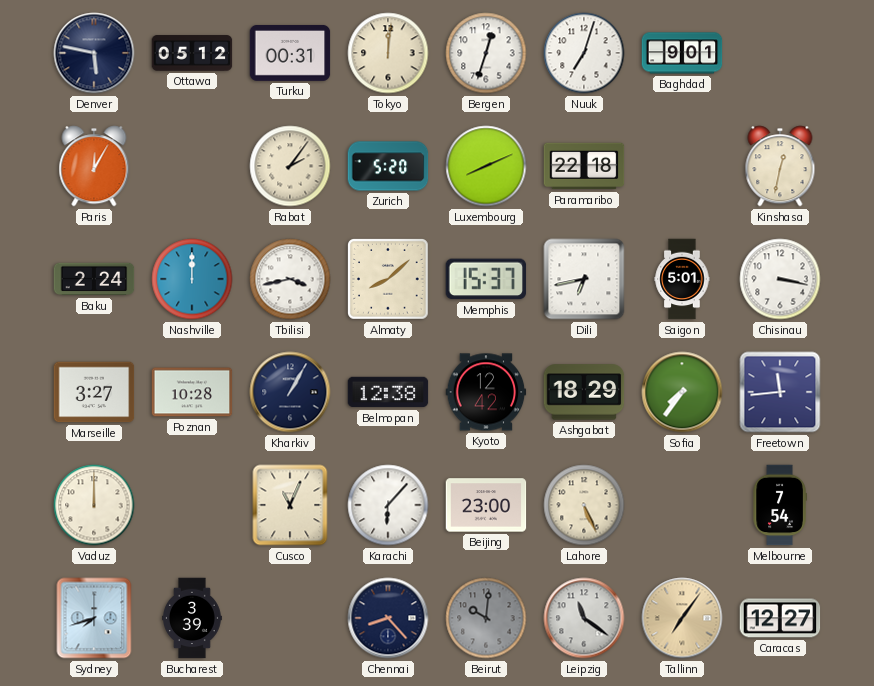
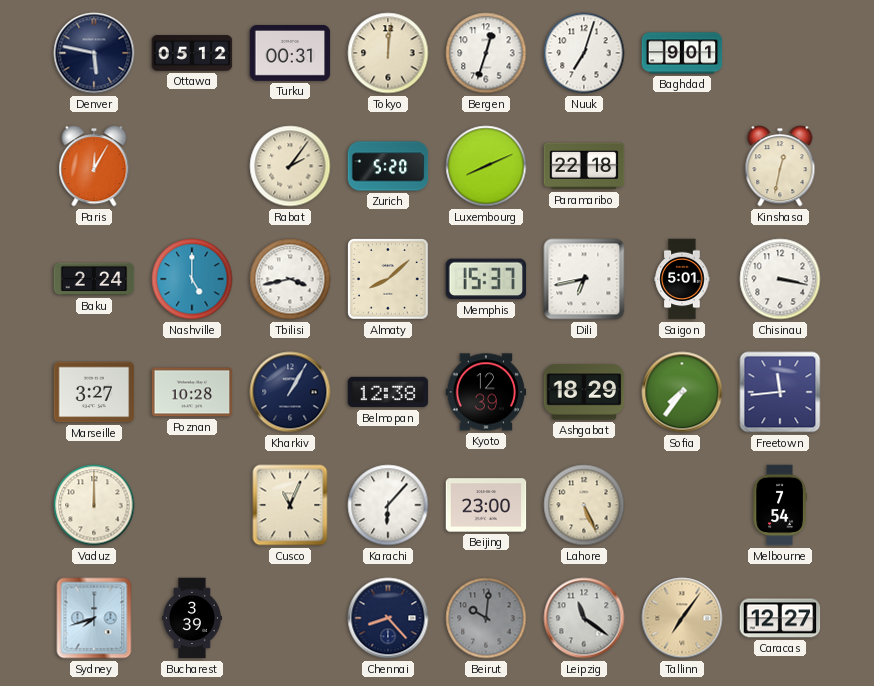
Nashville: 12:00 -> 5:00
Kyoto: 12:42 -> 12:39
